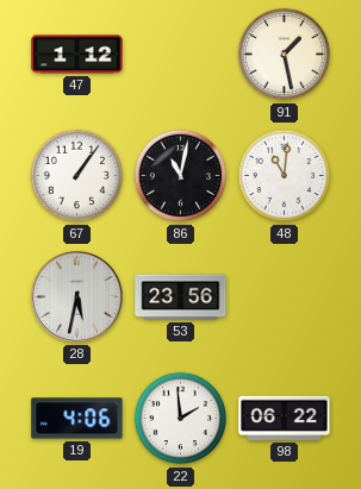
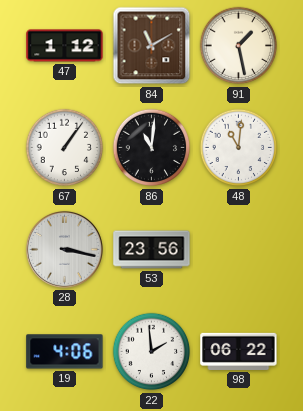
84: none -> 11:10
86: 11:02 -> 11:01
28: 5:32 -> 3:17
